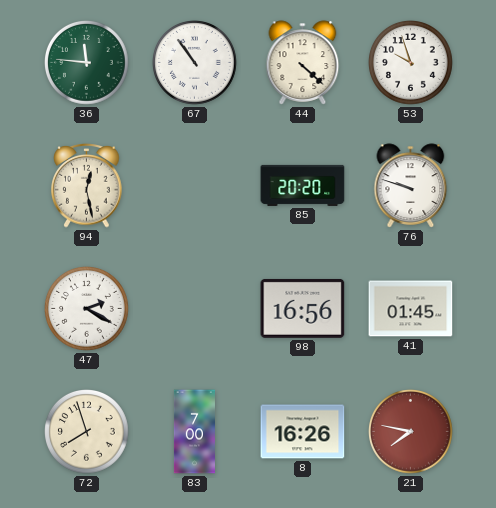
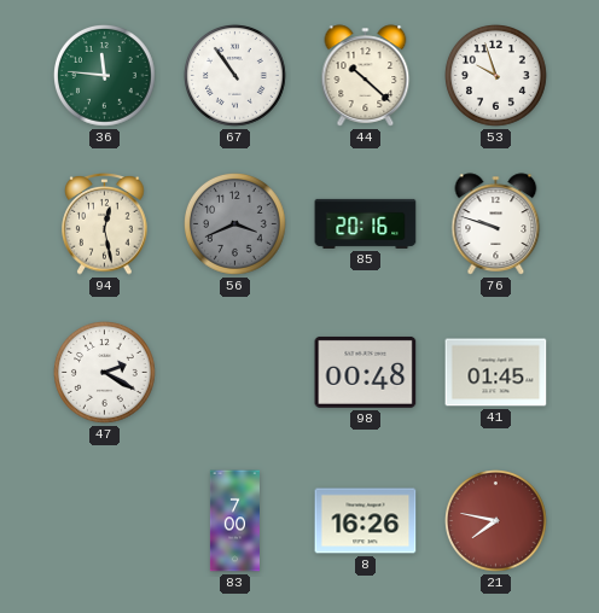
44: 4:22 -> 10:22
56: none -> 3:41
85: 20:20 -> 20:16
98: 16:56 -> 00:48
72: 7:57 -> none
